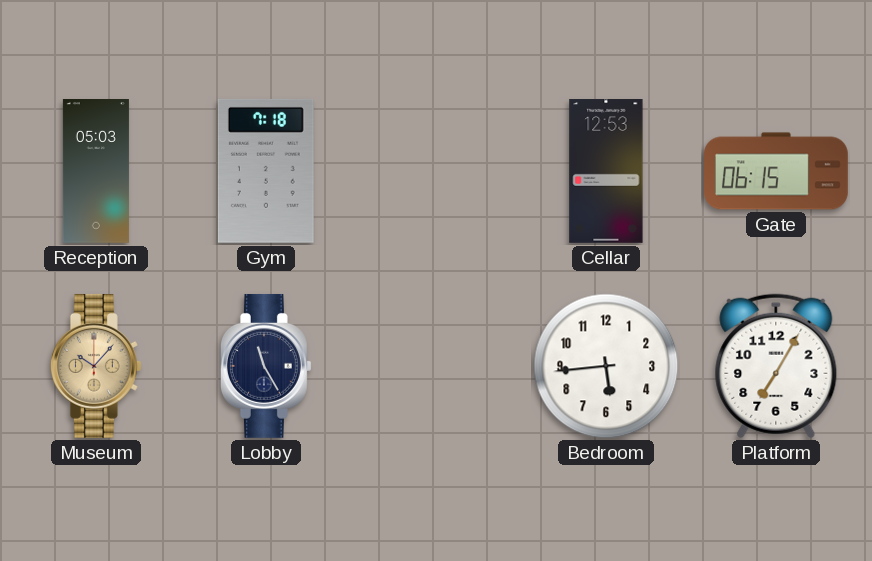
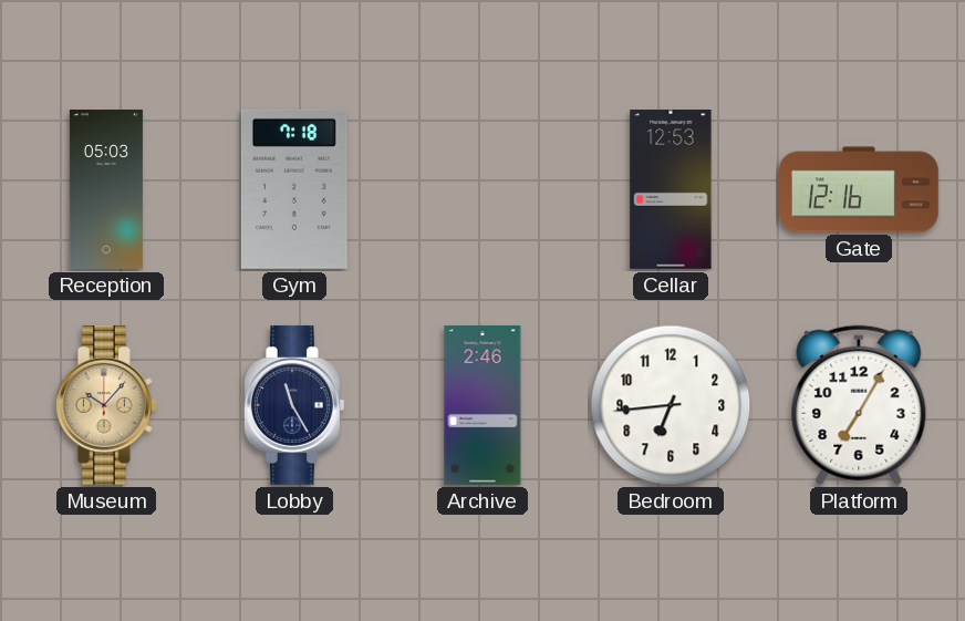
Gate: 06:15 -> 12:16
Archive: none -> 2:46
Bedroom: 5:44 -> 6:44
